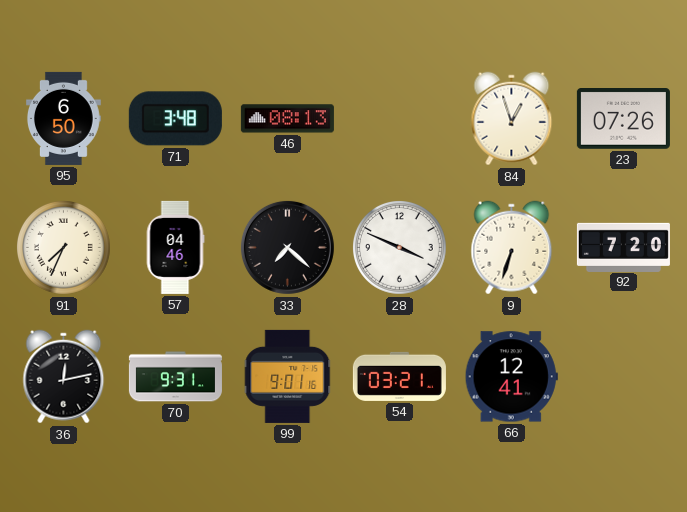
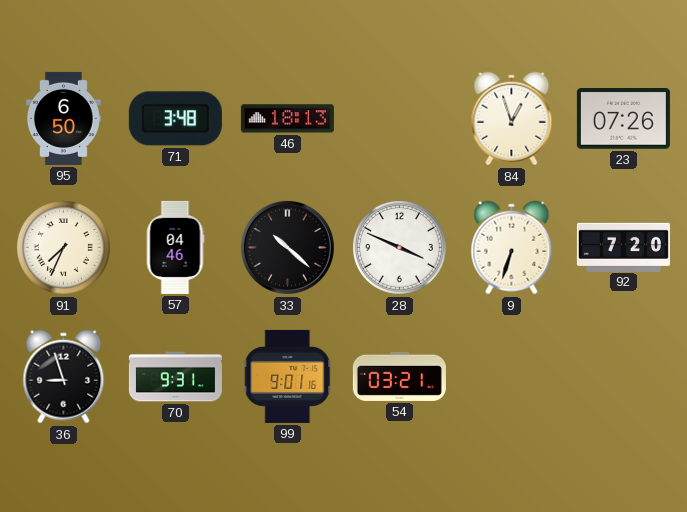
46: 08:13 -> 18:13
33: 7:22 -> 10:22
36: 12:13 -> 8:57
66: 12:41 -> none
